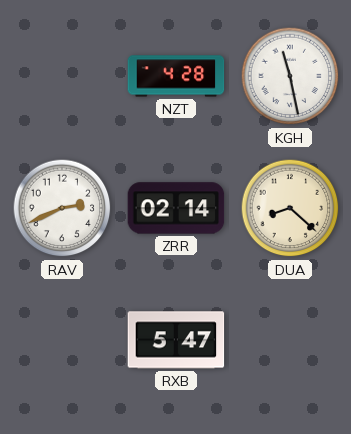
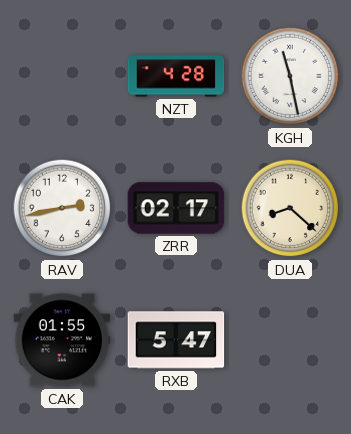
RAV: 2:41 -> 2:43
ZRR: 02:14 -> 02:17
CAK: none -> 01:55
